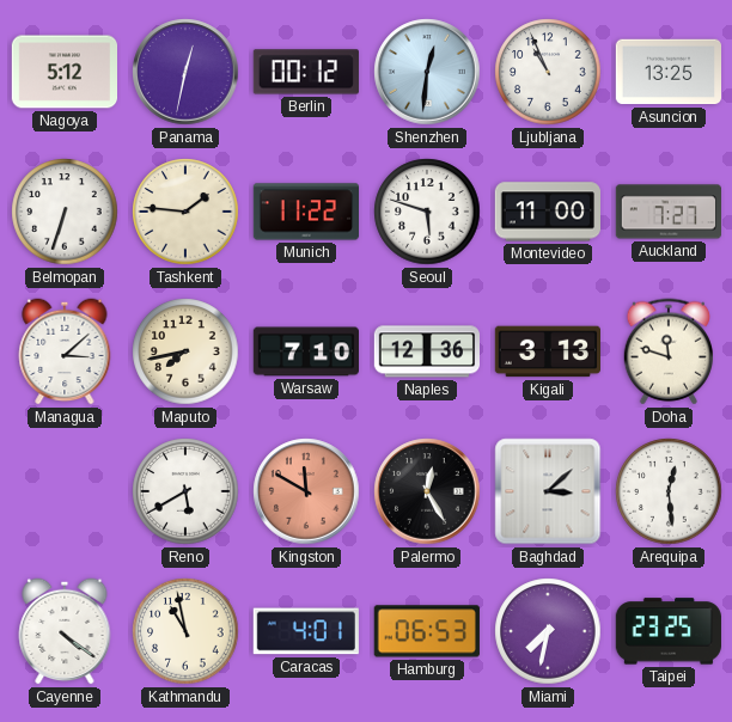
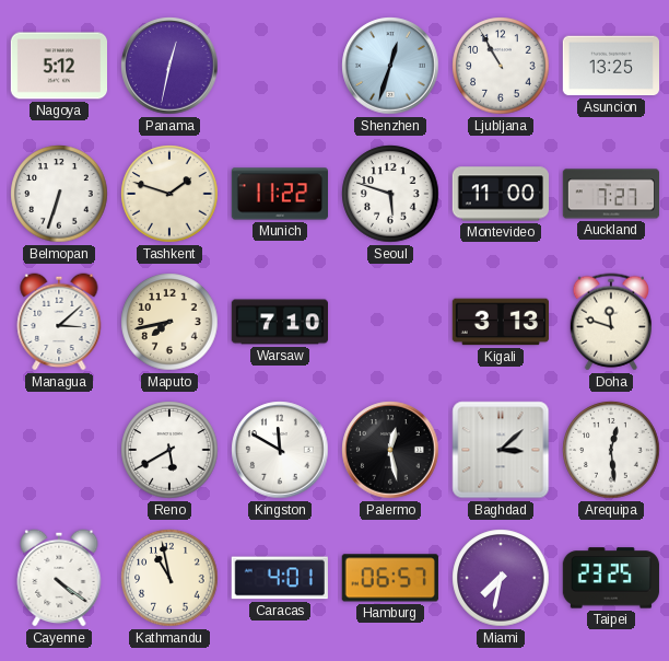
Berlin: 00:12 -> none
Shenzhen: 12:31 -> 12:33
Ljubljana: 10:56 -> 10:55
Tashkent: 1:46 -> 1:48
Naples: 12:36 -> none
Kingston dial: salmon -> white
Palermo: 12:25 -> 12:28
Hamburg: 06:53 -> 06:57
